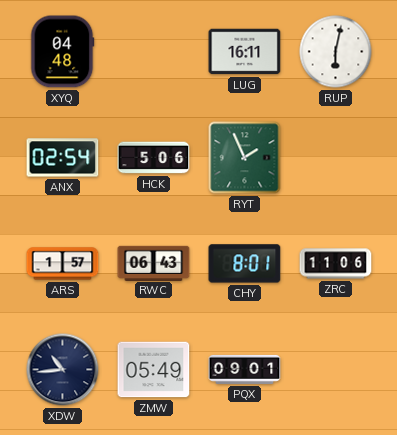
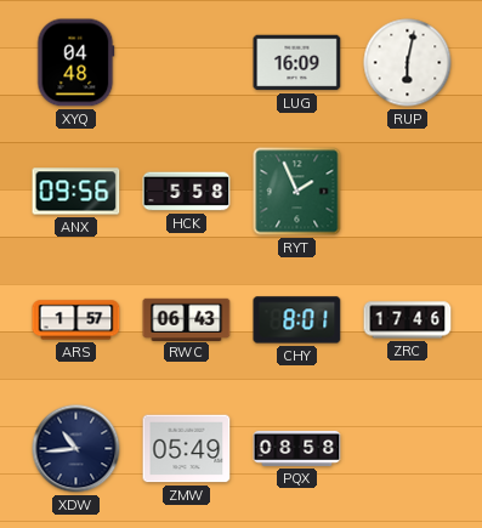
LUG: 16:11 -> 16:09
ANX: 02:54 -> 09:56
HCK: 5:06 -> 5:58
ZRC: 11:06 -> 17:46
PQX: 09:01 -> 08:58
